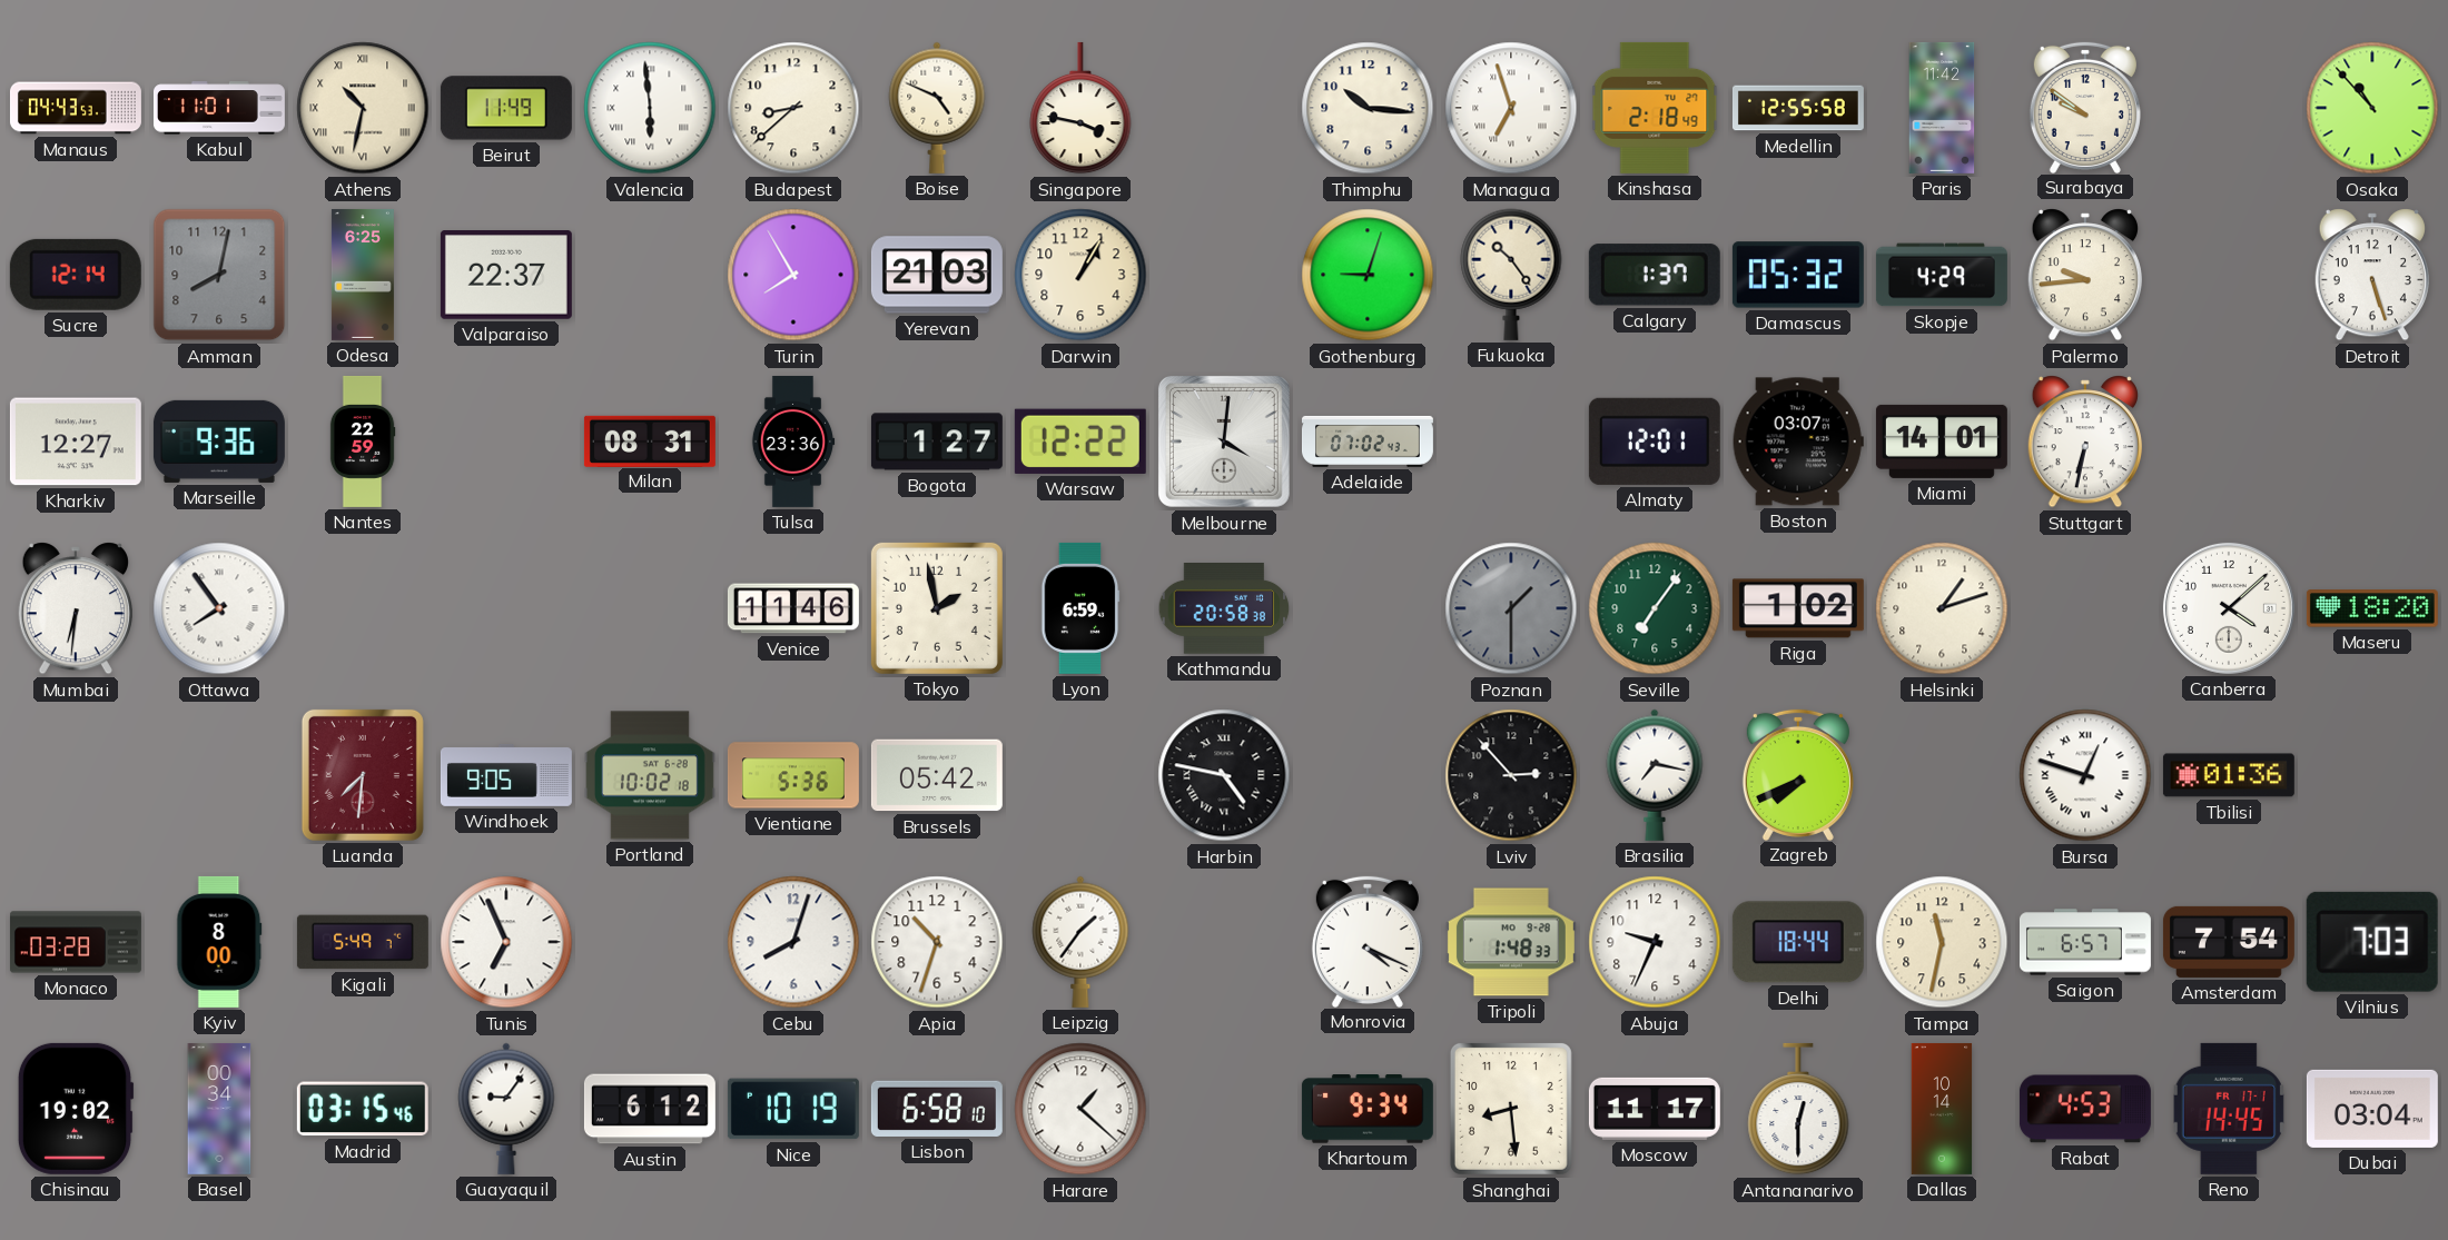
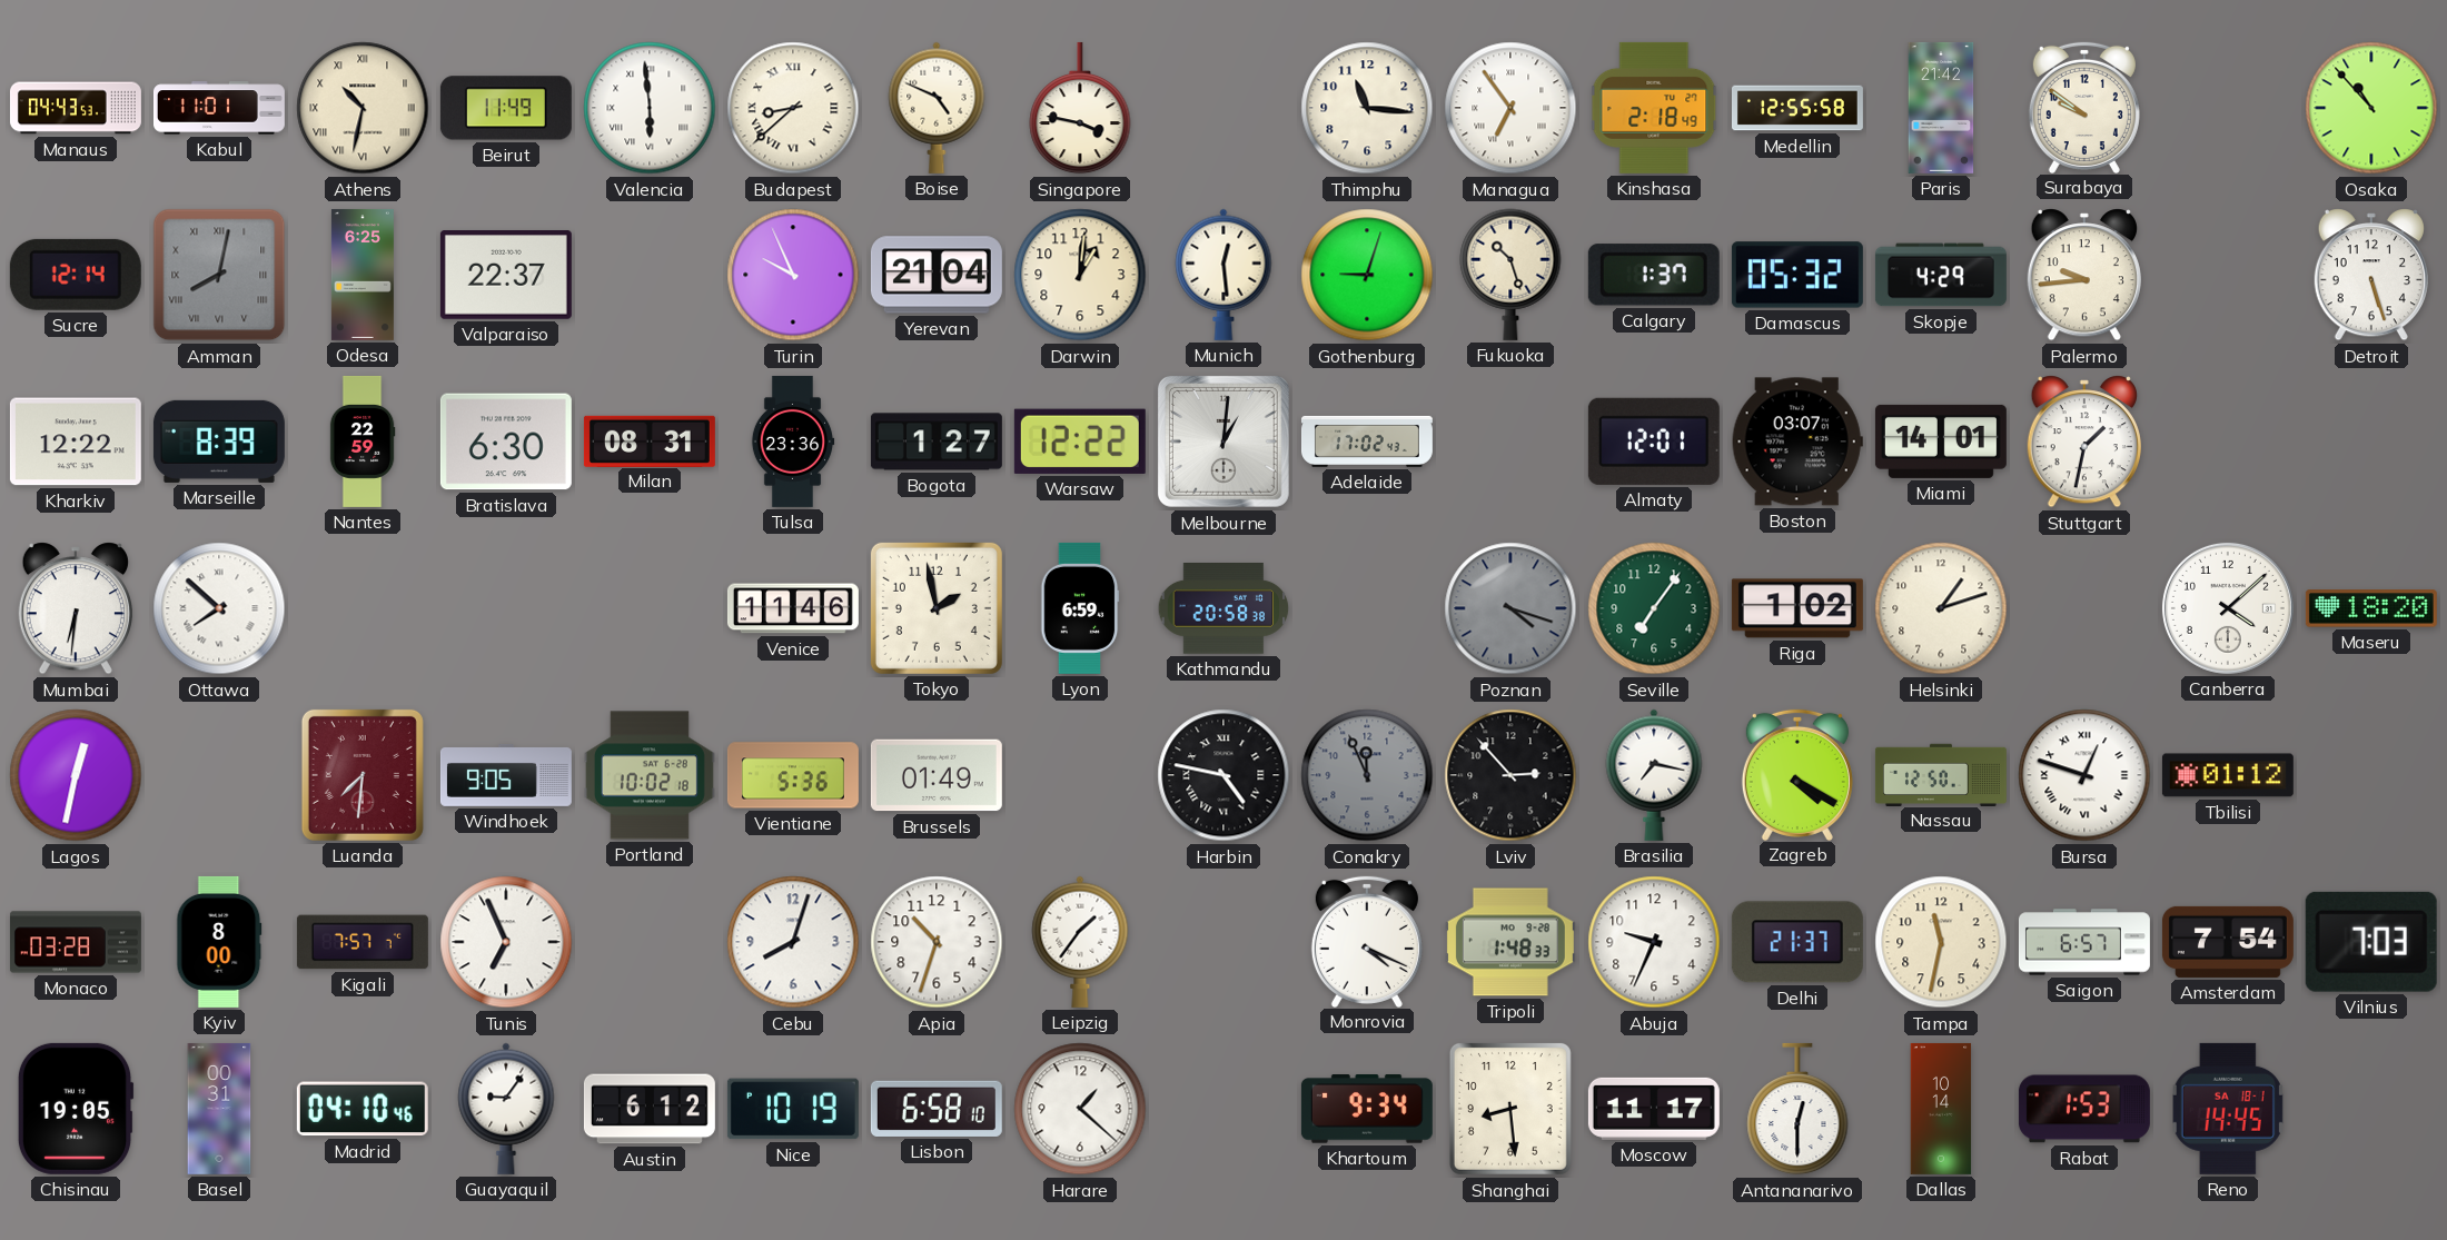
Budapest numerals: Arabic -> Roman
Thimphu: 10:16 -> 11:16
Managua: 6:57 -> 6:54
Paris: 11:42 -> 21:42
Amman numerals: Arabic -> Roman
Turin: 7:55 -> 9:56
Yerevan: 21:03 -> 21:04
Darwin: 1:05 -> 1:01
Munich: none -> 12:29
Fukuoka: 10:24 -> 10:27
Kharkiv: 12:27 -> 12:22
Marseille: 9:36 -> 8:39
Bratislava: none -> 6:30
Melbourne: 4:01 -> 1:01
Adelaide: 07:02 -> 17:02
Stuttgart: 6:32 -> 1:32
Ottawa: 7:54 -> 7:52
Poznan: 1:30 -> 4:18
Lagos: none -> 12:32
Brussels: 05:42 -> 01:49
Conakry: none -> 11:56
Zagreb: 7:41 -> 4:20
Nassau: none -> 12:50
Tbilisi: 01:36 -> 01:12
Kigali: 5:49 -> 7:57
Delhi: 18:44 -> 21:37
Chisinau: 19:02 -> 19:05
Basel: 00:34 -> 00:31
Madrid: 03:15 -> 04:10
Rabat: 4:53 -> 1:53
Reno date: FR 17-1 -> SA 18-1
Dubai: 03:04 -> none
